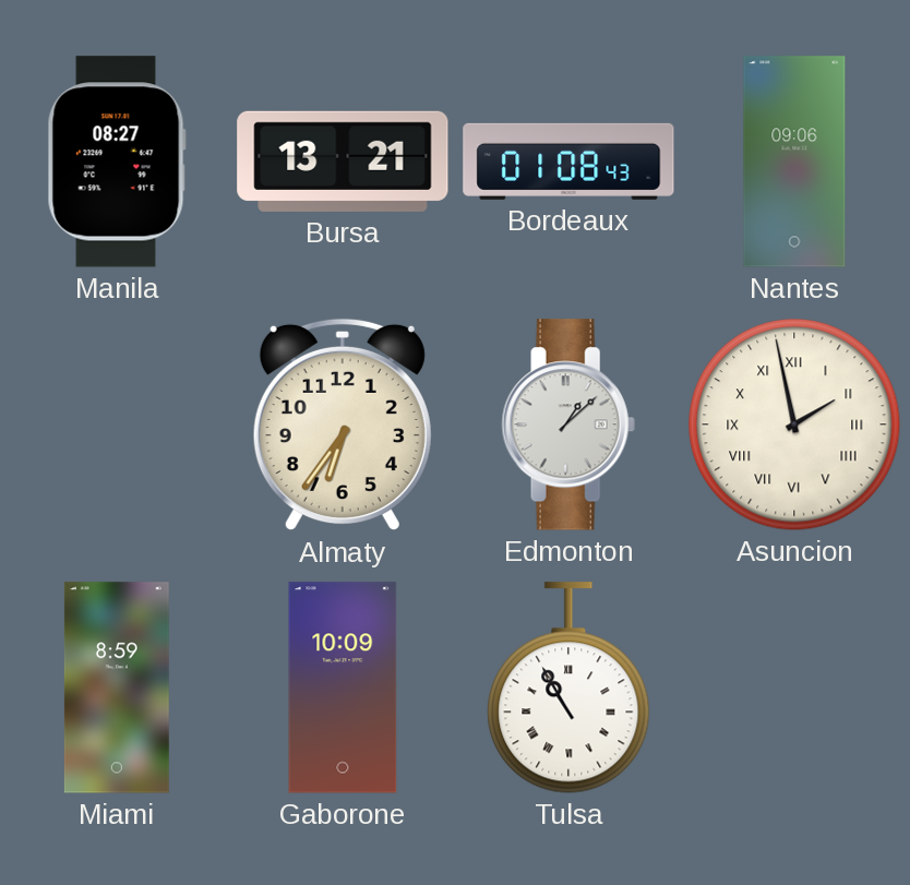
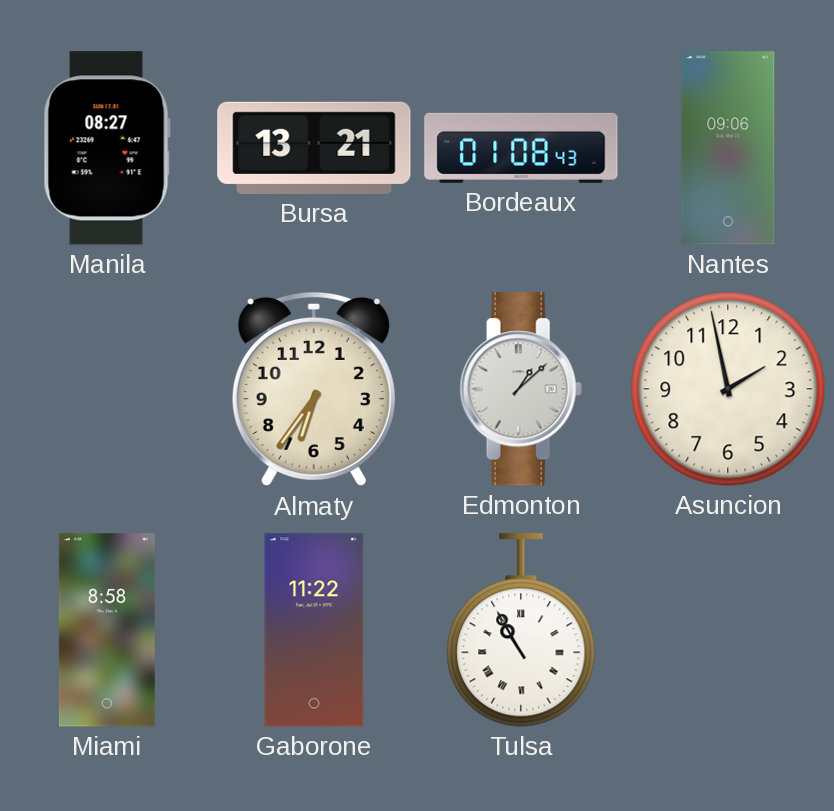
Asuncion numerals: Roman -> Arabic
Miami: 8:59 -> 8:58
Gaborone: 10:09 -> 11:22
